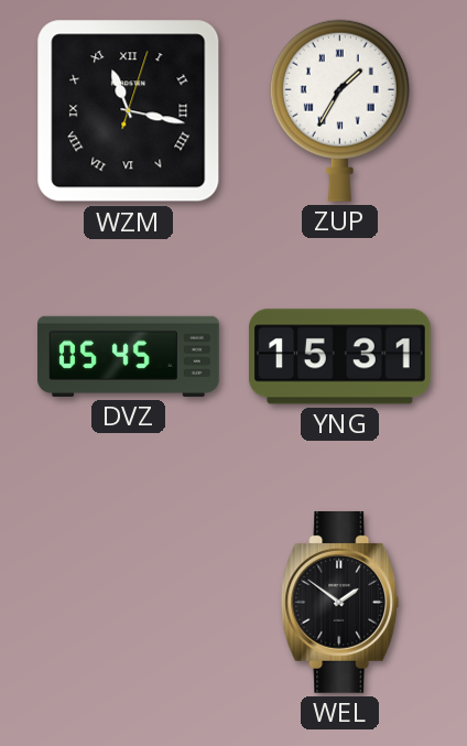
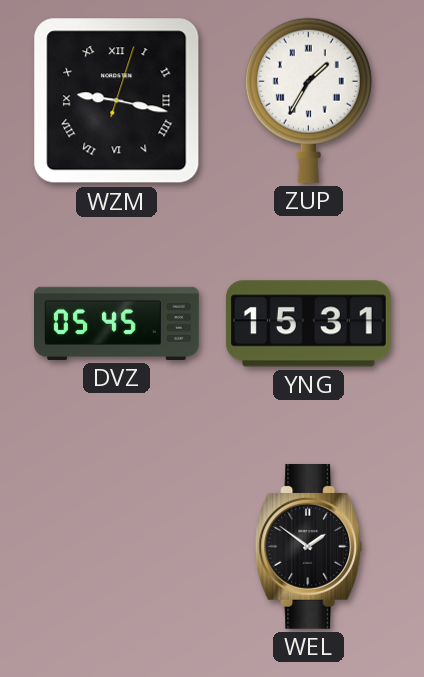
WZM: 11:17 -> 9:17
